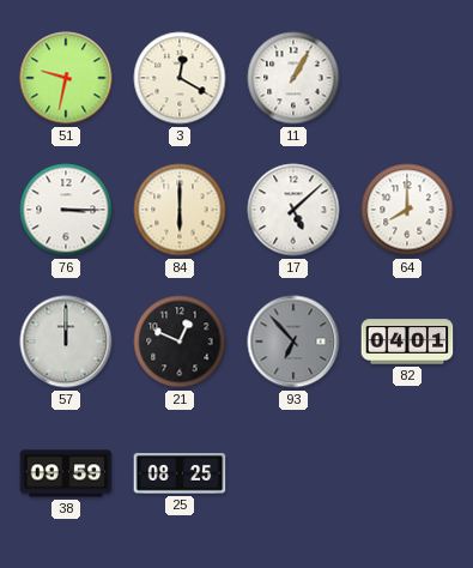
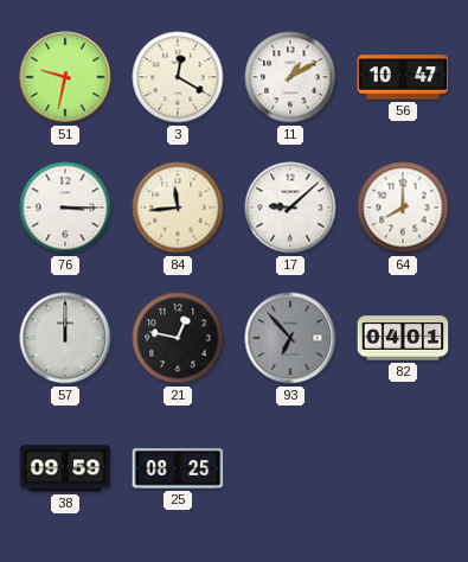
11: 1:05 -> 1:10
56: none -> 10:47
84: 6:00 -> 11:44
17: 5:08 -> 9:08
21: 12:49 -> 12:47
